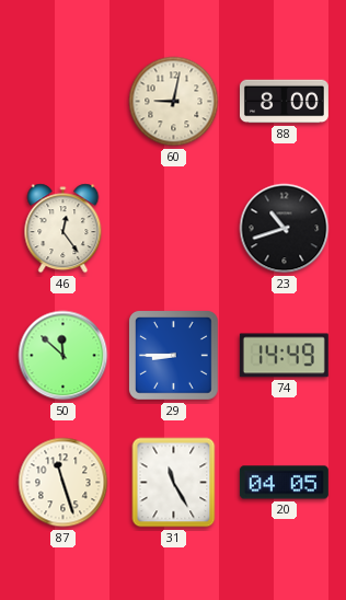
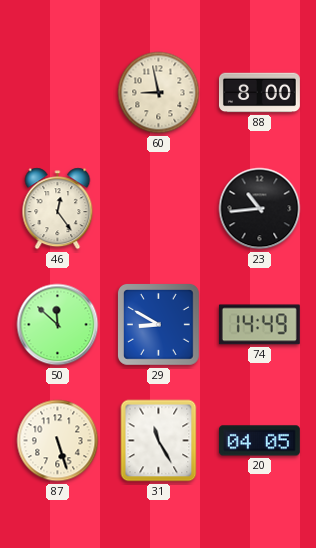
60: 9:02 -> 8:58
23: 10:42 -> 10:44
29: 8:45 -> 8:50
87: 11:27 -> 5:27
